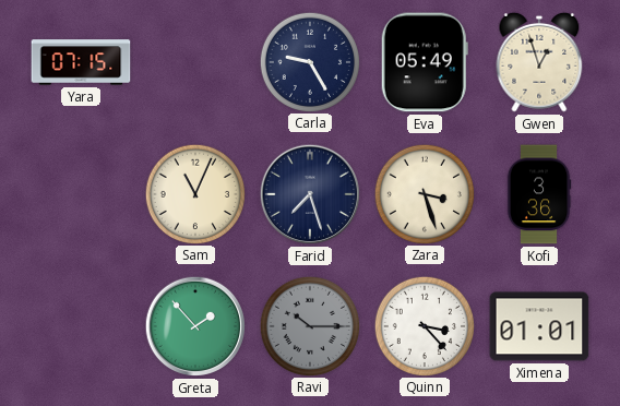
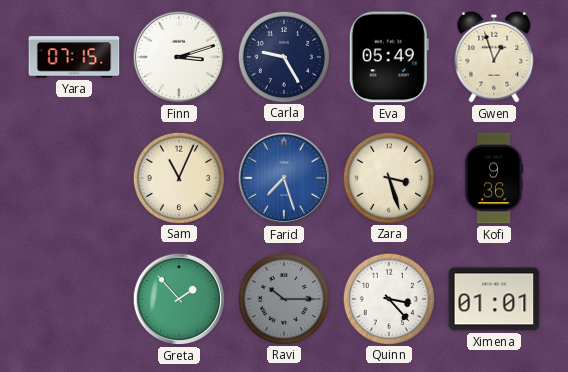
Finn: none -> 3:12
Farid dial: navy -> blue
Kofi: 3:36 -> 9:36
